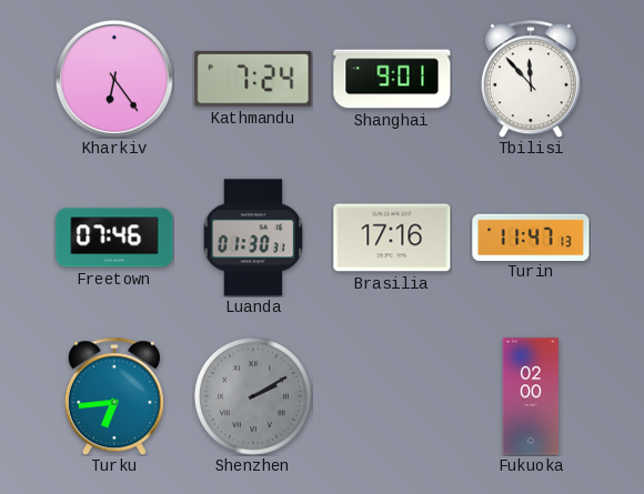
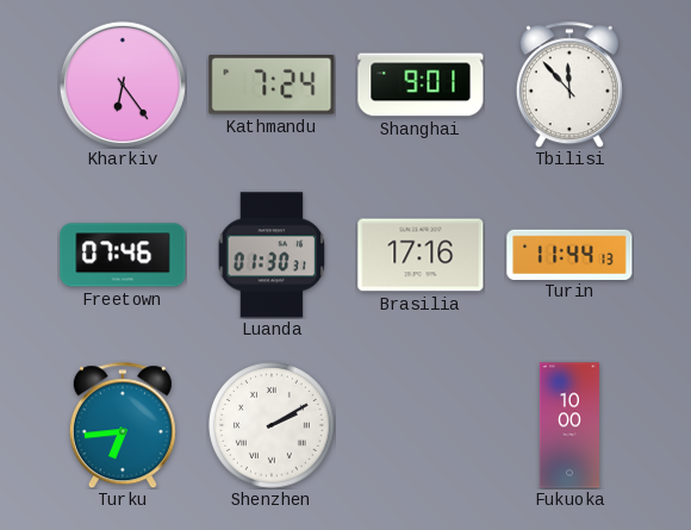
Turin: 11:47 -> 11:44
Shenzhen dial: grey -> white
Fukuoka: 02:00 -> 10:00
